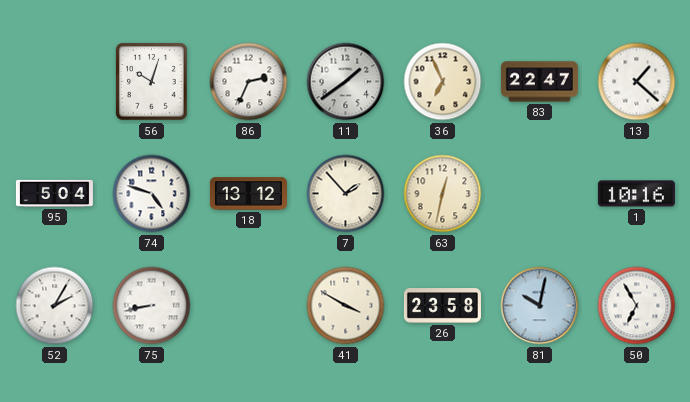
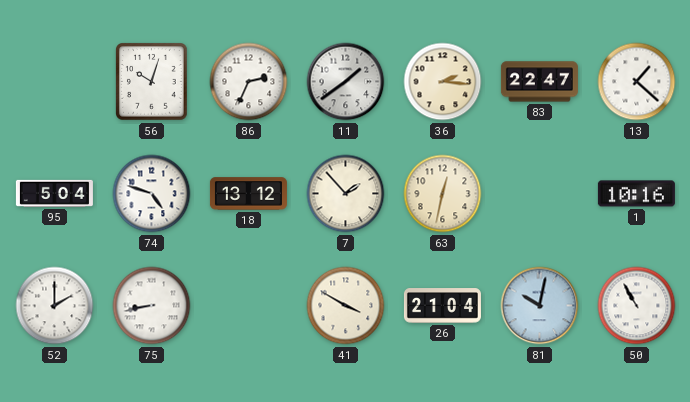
36: 6:56 -> 2:16
52: 2:05 -> 2:00
26: 23:58 -> 21:04
50: 6:55 -> 10:55
